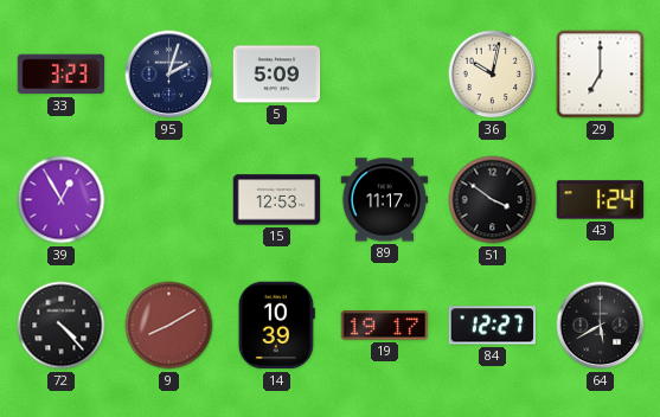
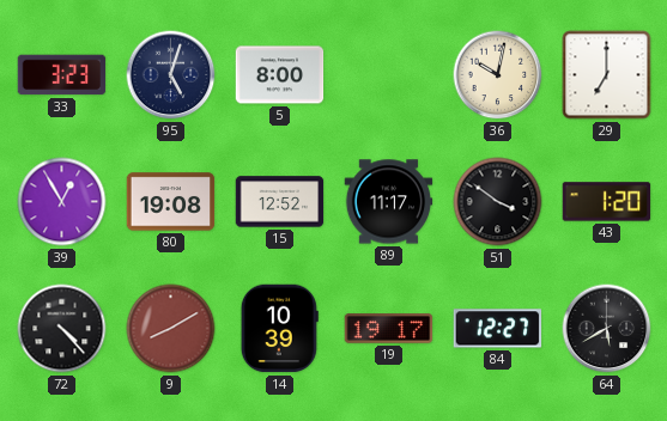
95: 2:03 -> 5:03
5: 5:09 -> 8:00
80: none -> 19:08
15: 12:53 -> 12:52
43: 1:24 -> 1:20
